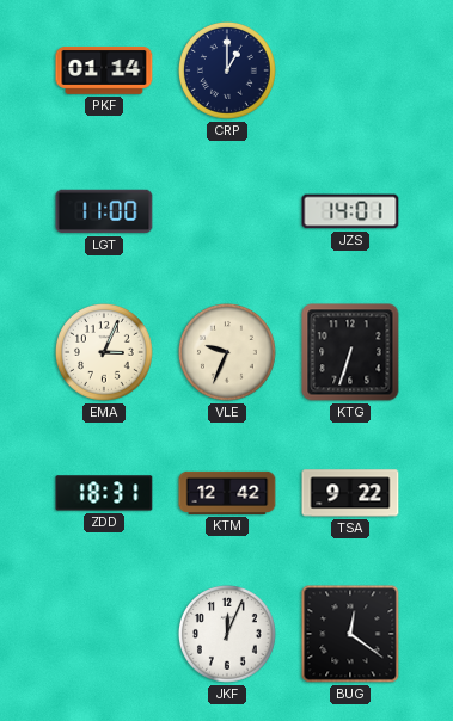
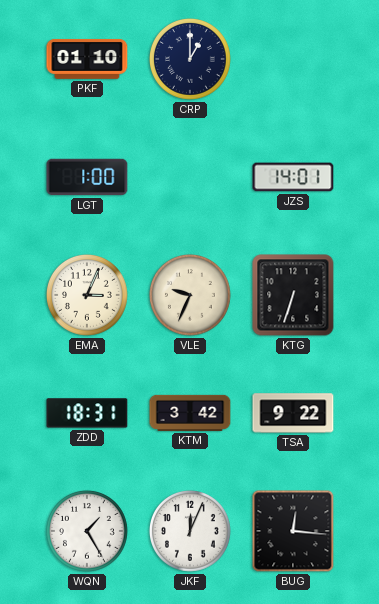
PKF: 01:14 -> 01:10
LGT: 11:00 -> 1:00
KTM: 12:42 -> 3:42
WQN: none -> 1:25
BUG: 12:21 -> 12:16
